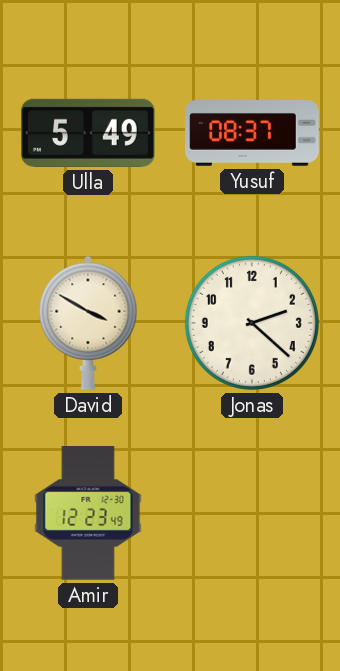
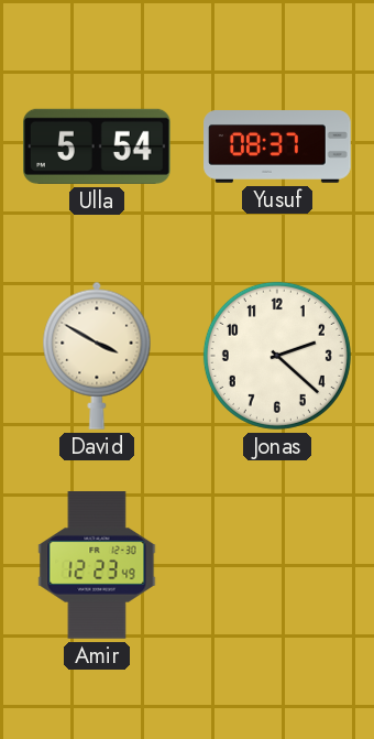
Ulla: 5:49 -> 5:54
